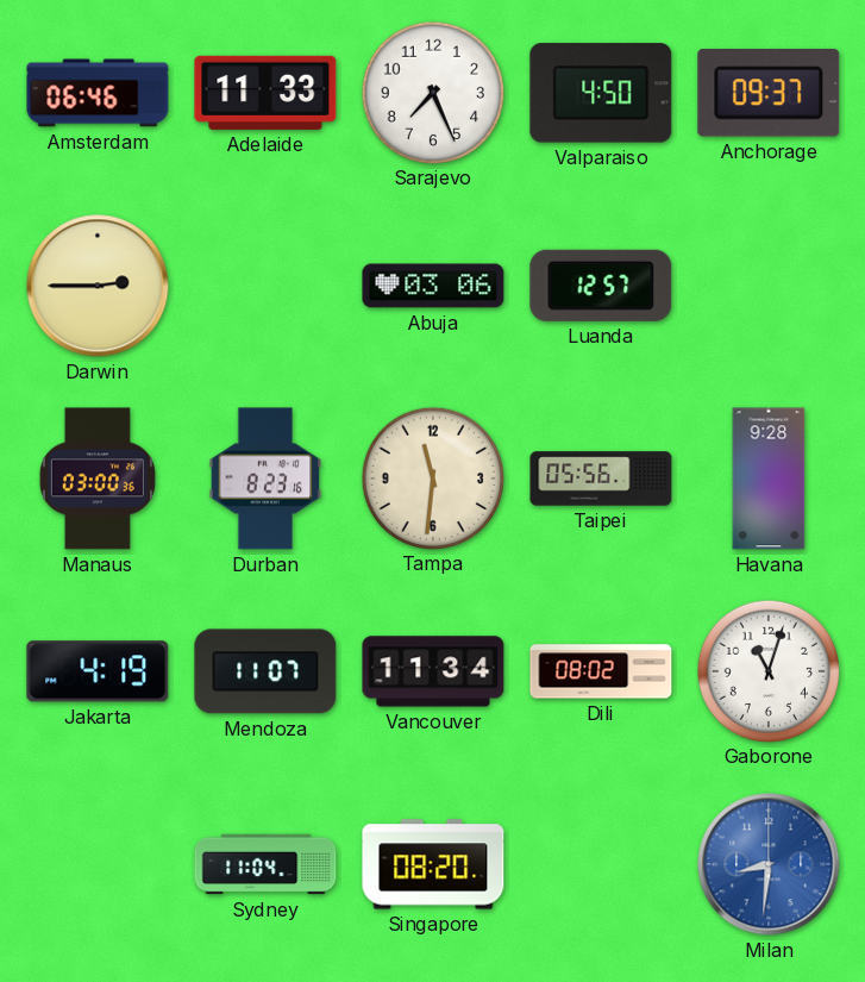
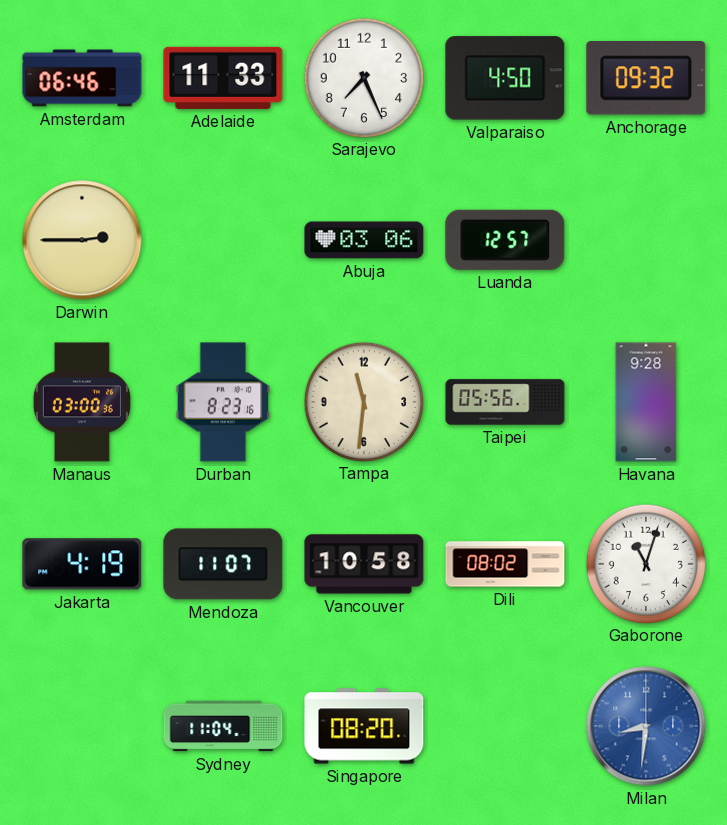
Anchorage: 09:37 -> 09:32
Vancouver: 11:34 -> 10:58
